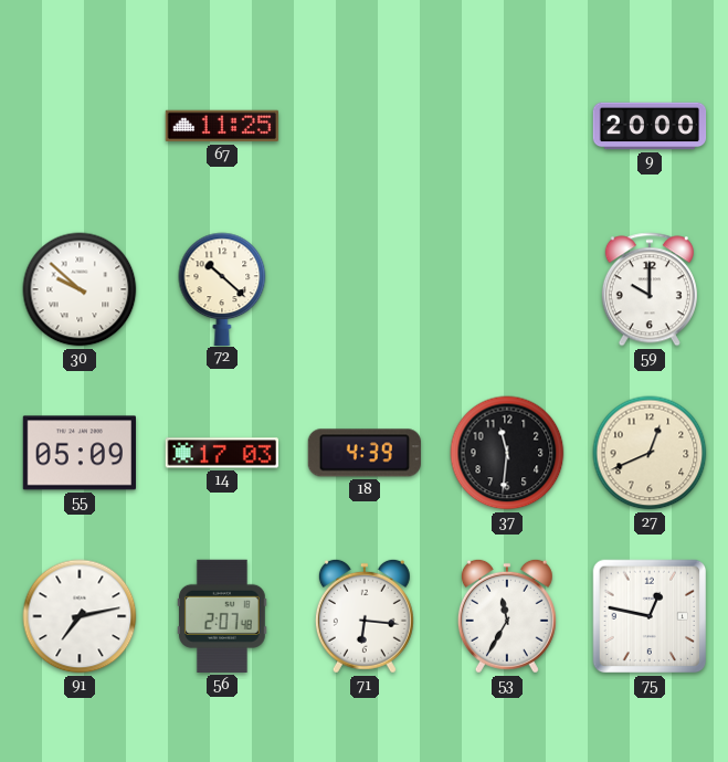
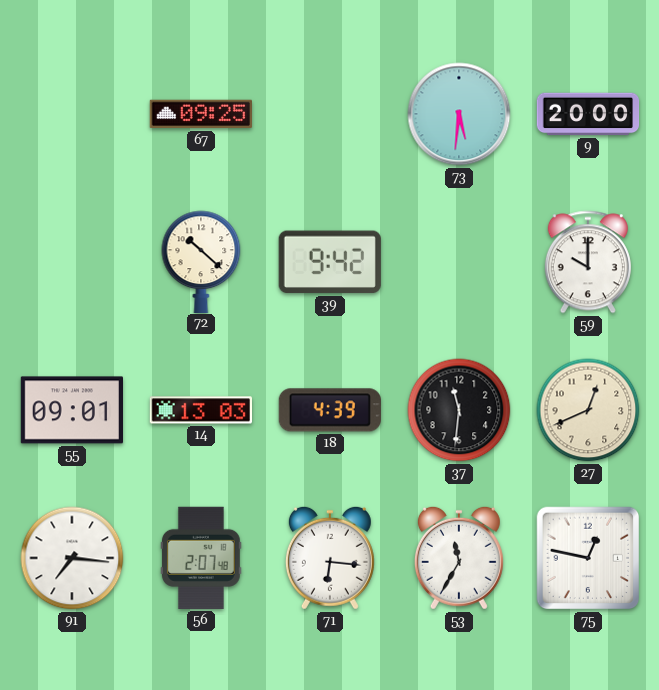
67: 11:25 -> 09:25
73: none -> 5:31
30: 9:52 -> none
39: none -> 9:42
55: 05:09 -> 09:01
14: 17:03 -> 13:03
91: 7:13 -> 7:16
